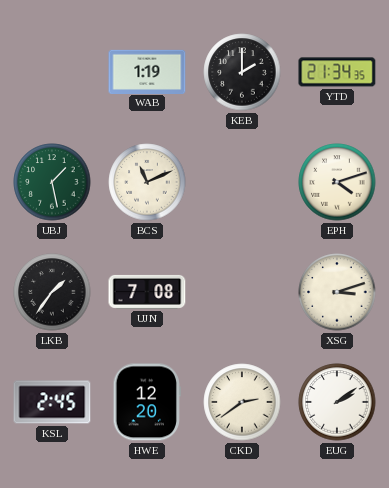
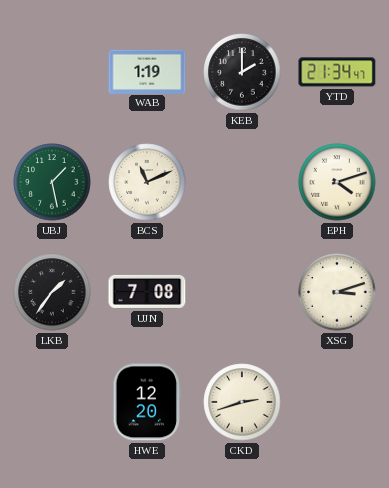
YTD: 21:34:35 -> 21:34:47
KSL: 2:45 -> none
CKD: 2:39 -> 2:42
EUG: 2:09 -> none
